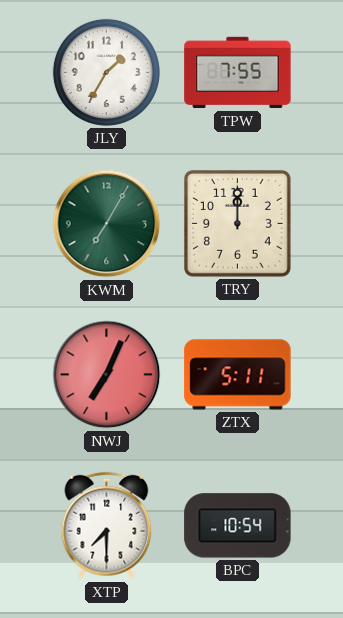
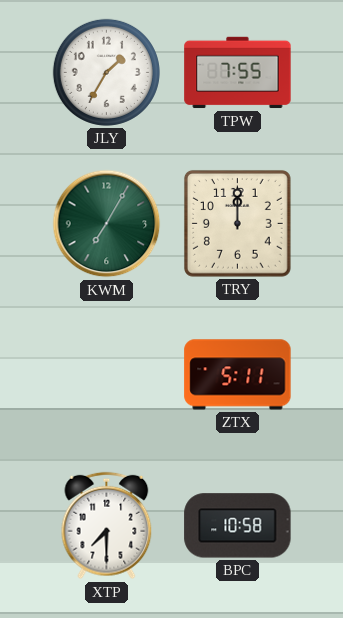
NWJ: 7:04 -> none
BPC: 10:54 -> 10:58
